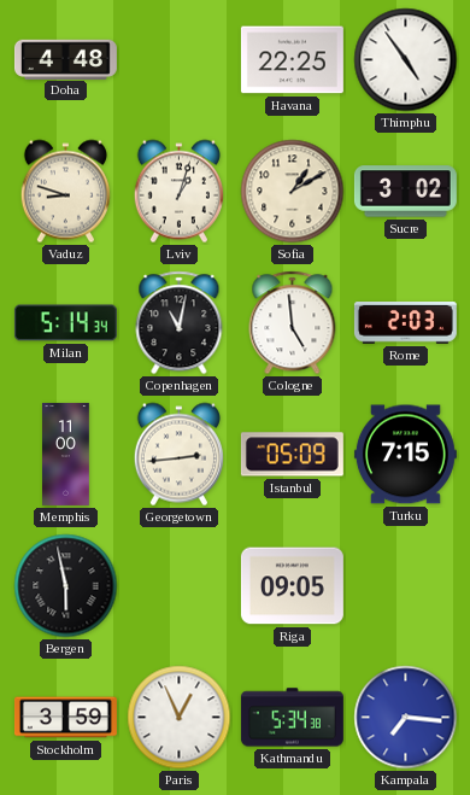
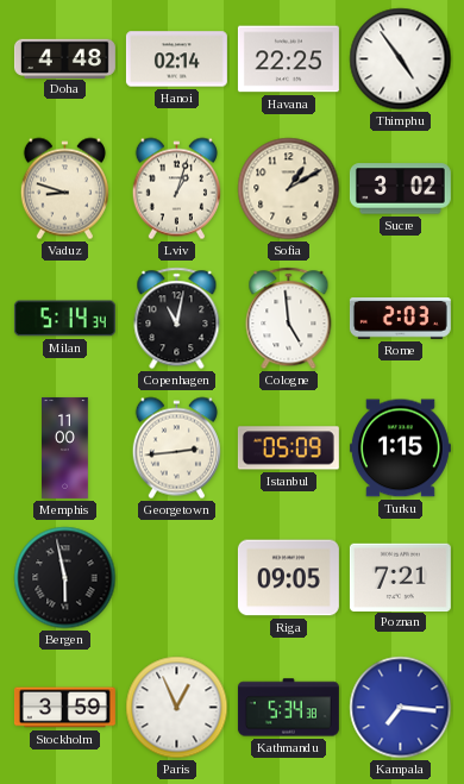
Hanoi: none -> 02:14
Turku: 7:15 -> 1:15
Poznan: none -> 7:21
